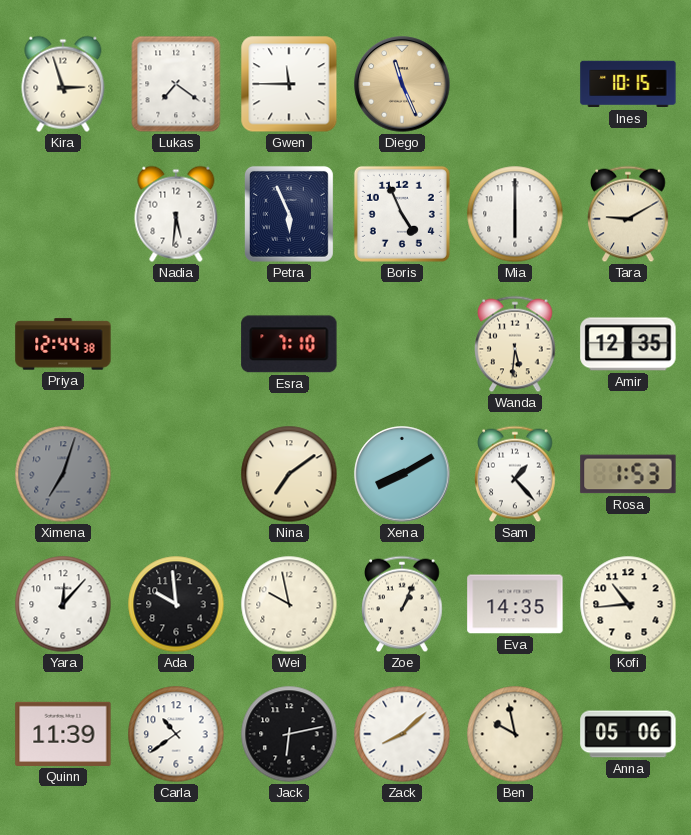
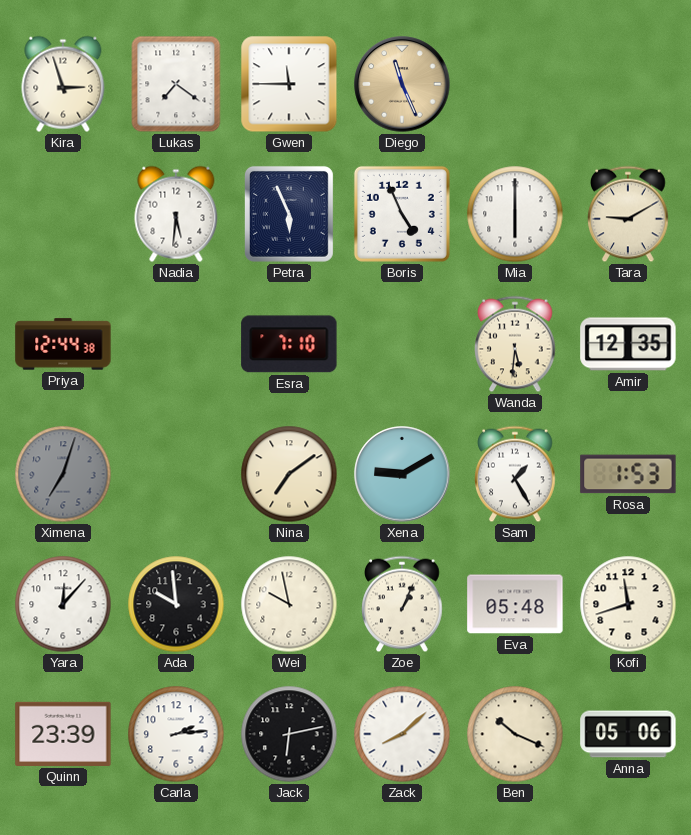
Ines: 10:15 -> none
Xena: 8:10 -> 9:10
Sam: 1:23 -> 1:25
Eva: 14:35 -> 05:48
Kofi: 10:44 -> 11:42
Quinn: 11:39 -> 23:39
Carla: 10:39 -> 2:14
Ben: 9:58 -> 10:19
